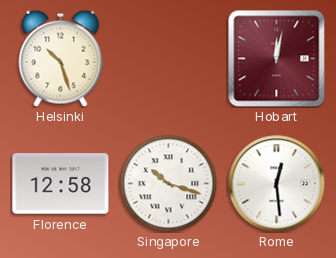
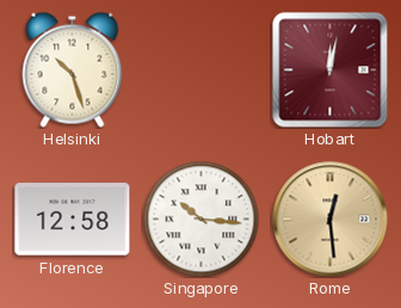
Singapore: 10:18 -> 10:16
Rome dial: white -> champagne
